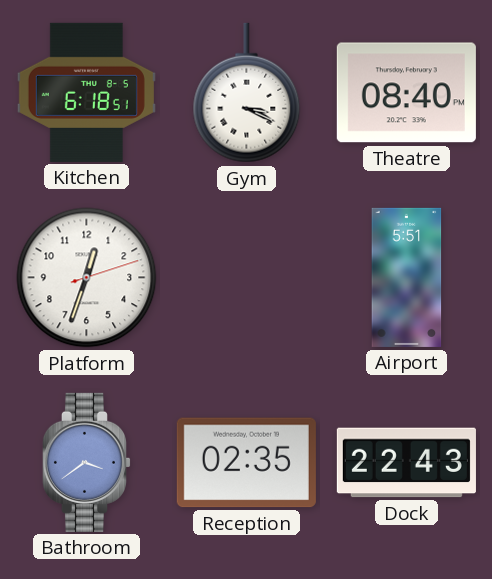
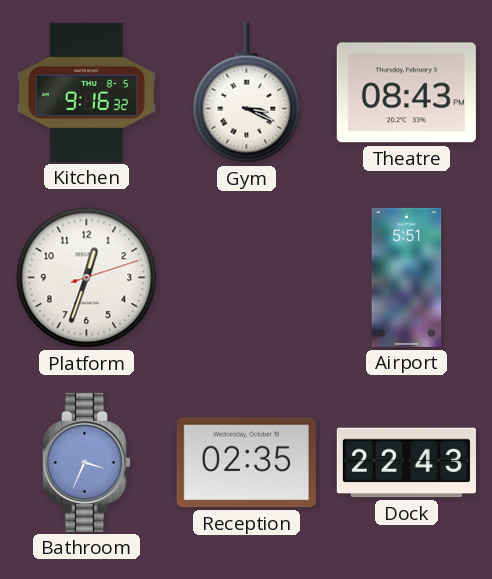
Kitchen: 6:18 -> 9:16
Theatre: 08:40 -> 08:43
Bathroom: 3:39 -> 3:34
